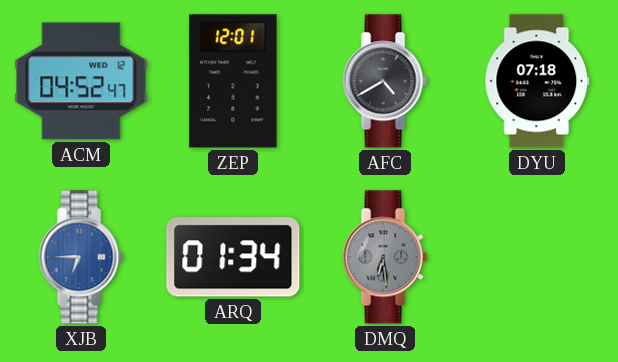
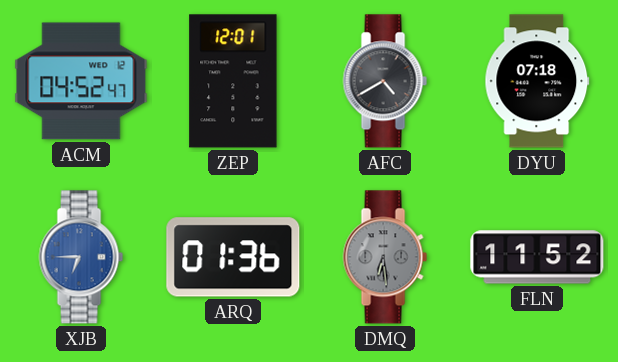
ARQ: 01:34 -> 01:36
FLN: none -> 11:52
